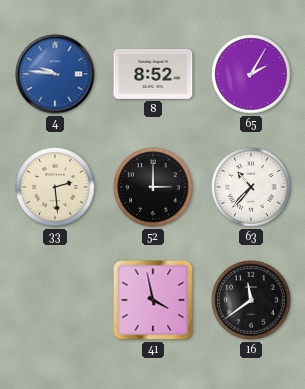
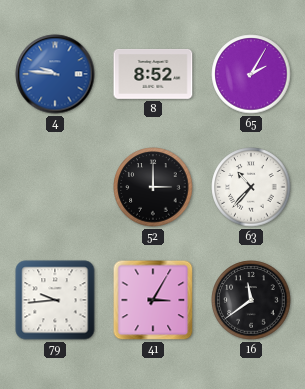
33: 2:29 -> none
79: none -> 9:44
41: 3:58 -> 3:05
